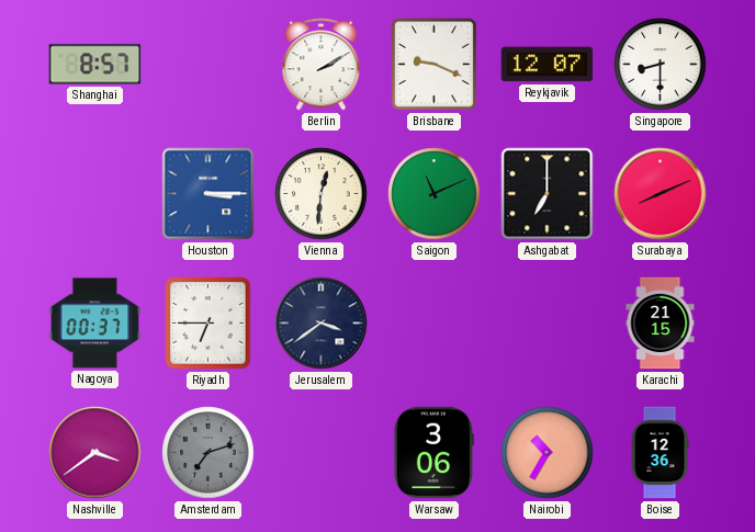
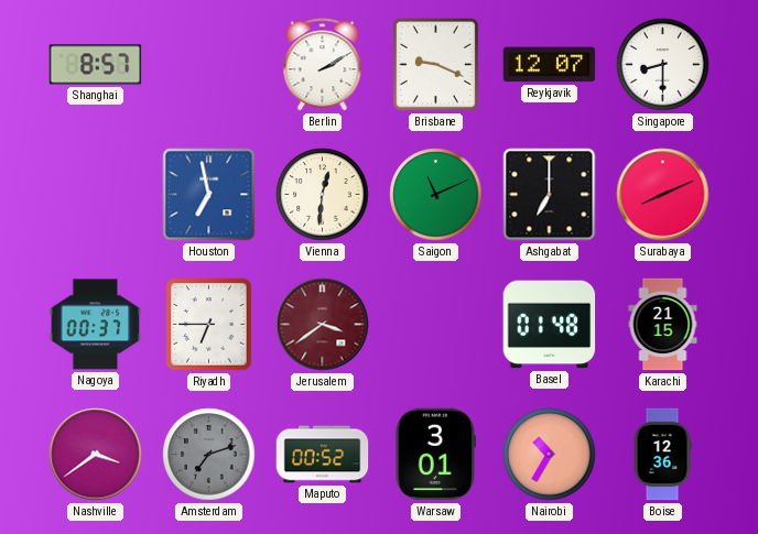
Houston: 3:15 -> 6:58
Jerusalem dial: navy -> burgundy
Basel: none -> 01:48
Maputo: none -> 00:52
Warsaw: 3:06 -> 3:01
